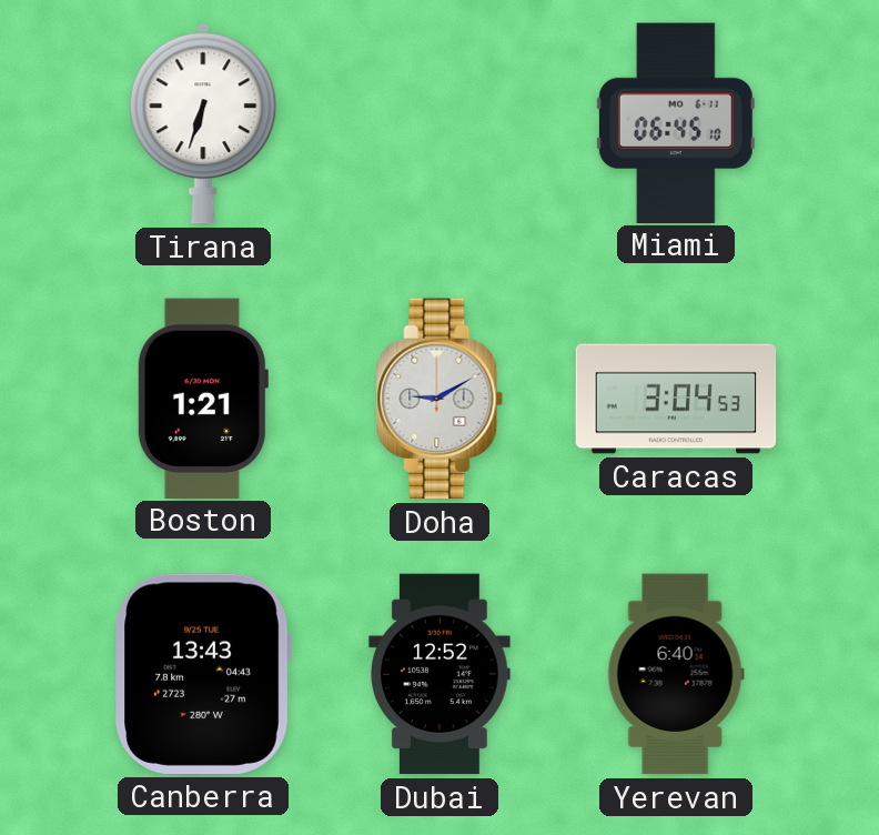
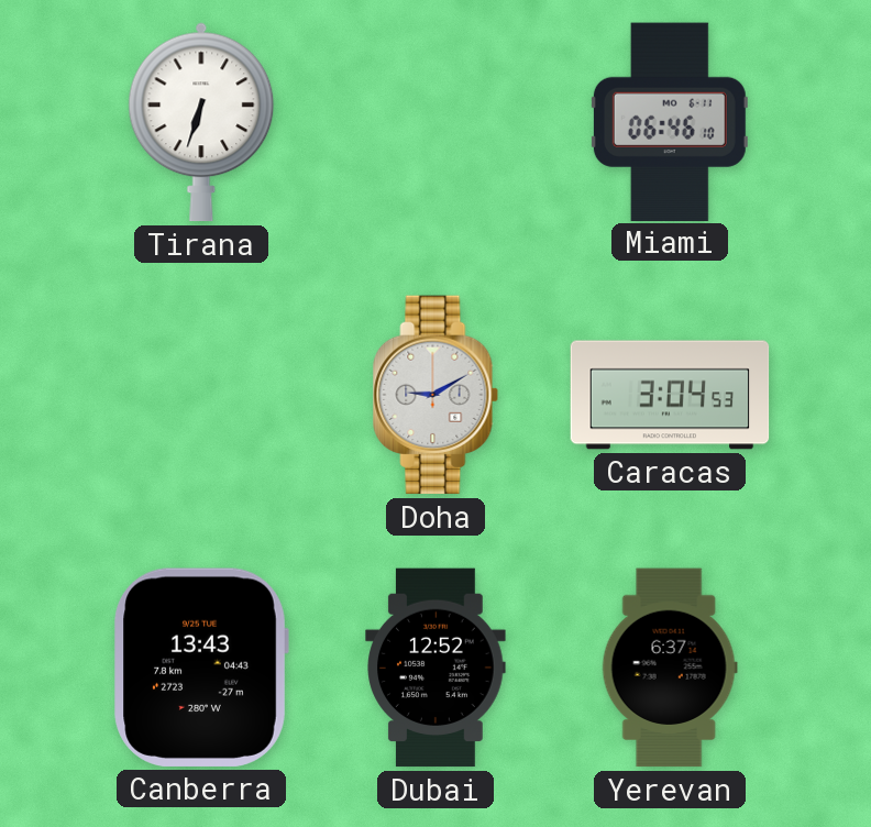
Miami: 06:45 -> 06:46
Boston: 1:21 -> none
Yerevan: 6:40 -> 6:37
